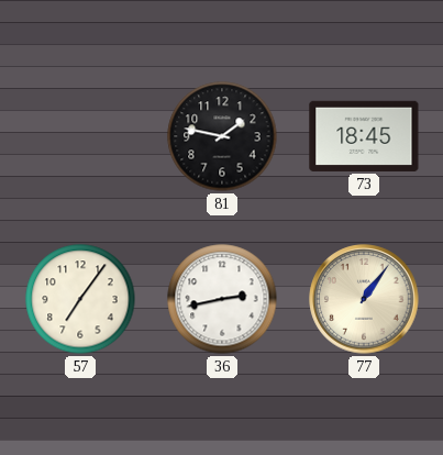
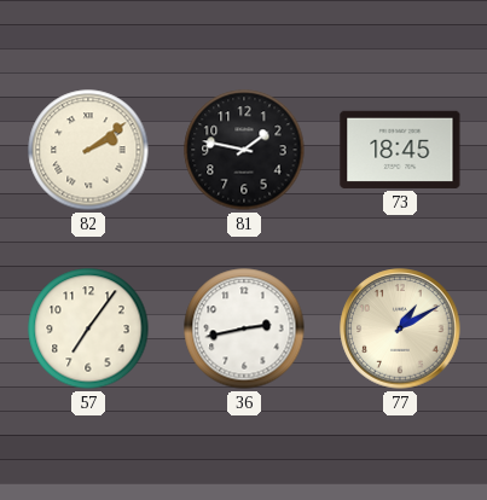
82: none -> 2:09
77: 1:06 -> 1:10
